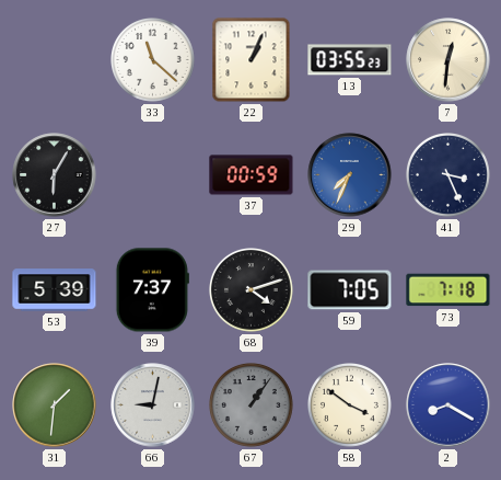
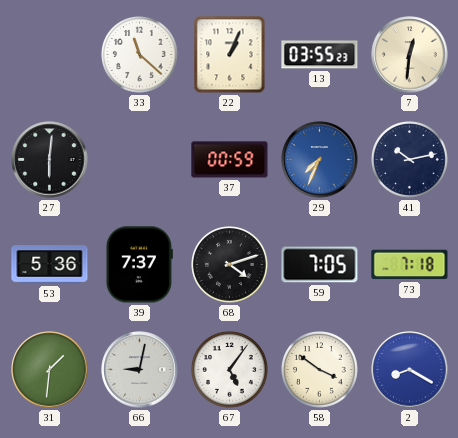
27: 6:05 -> 6:01
41: 3:26 -> 10:13
53: 5:39 -> 5:36
67: 1:06 -> 5:06
67 dial: grey -> white
